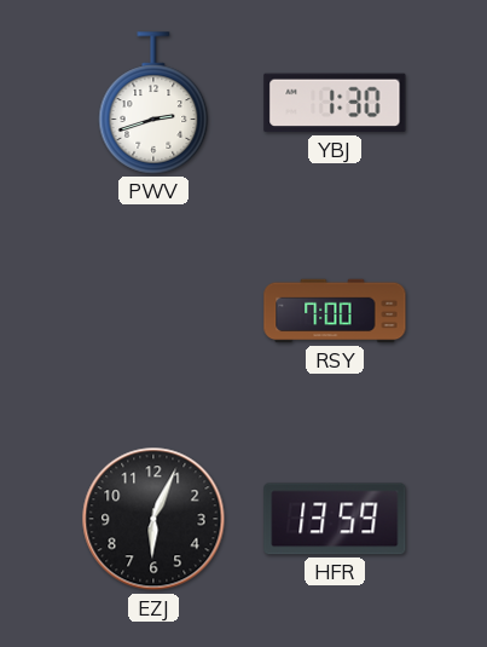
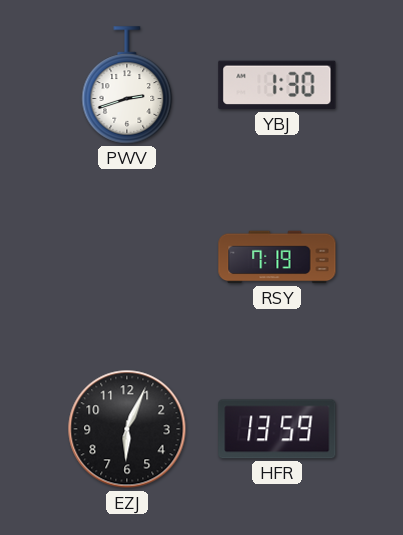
RSY: 7:00 -> 7:19
